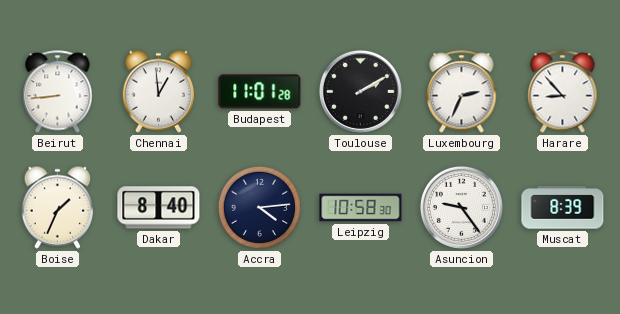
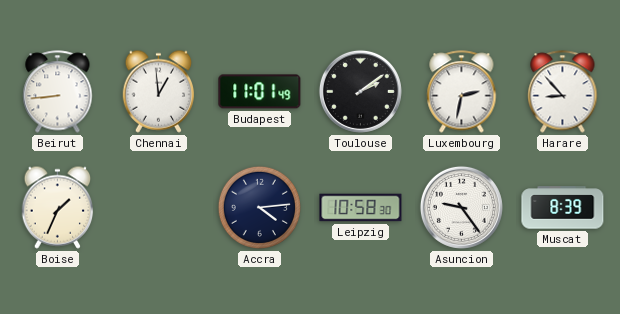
Budapest: 11:01:28 -> 11:01:49
Toulouse: 2:10 -> 2:09
Luxembourg: 2:34 -> 2:32
Dakar: 8:40 -> none
